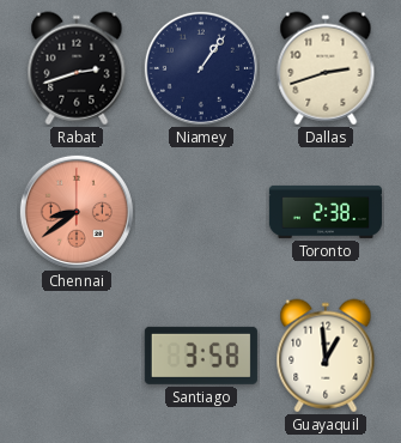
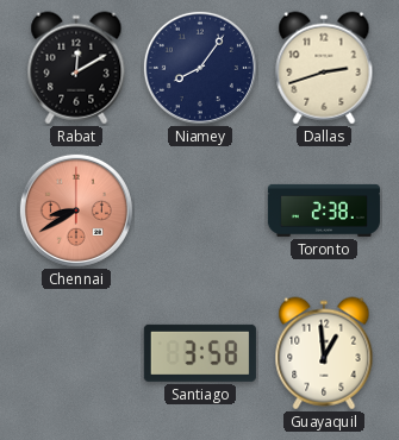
Rabat: 2:42 -> 12:10
Niamey: 1:06 -> 8:06
Chennai: 8:39 -> 8:40
